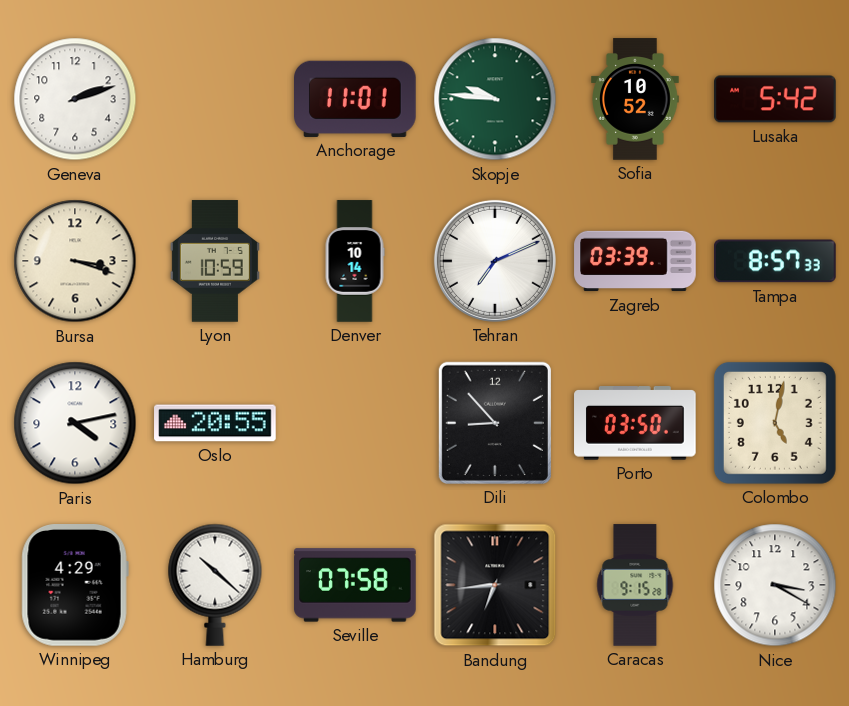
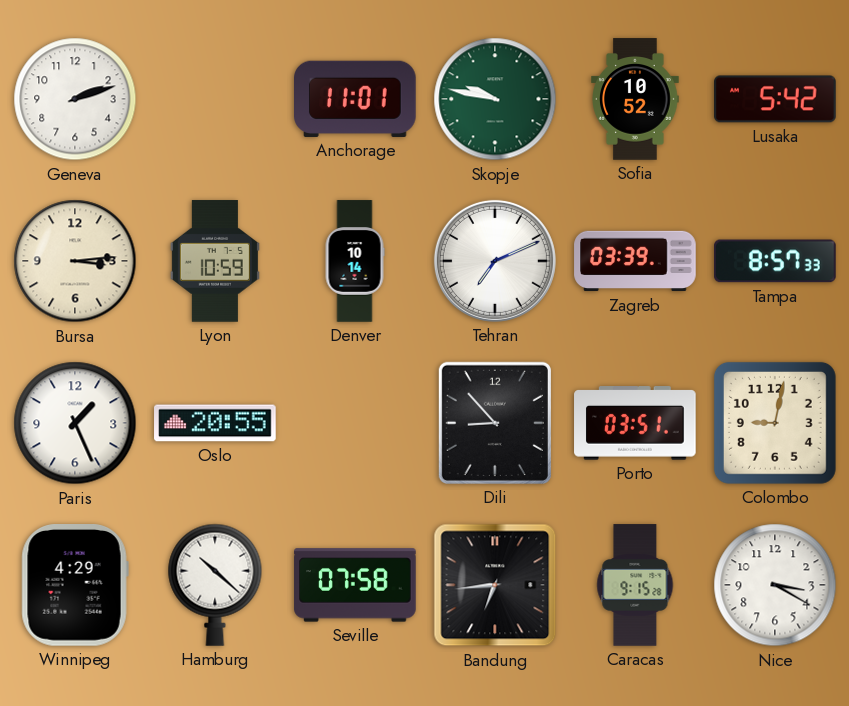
Skopje: 9:46 -> 9:47
Bursa: 3:18 -> 3:14
Paris: 4:13 -> 1:26
Porto: 03:50 -> 03:51
Colombo: 5:02 -> 9:02
